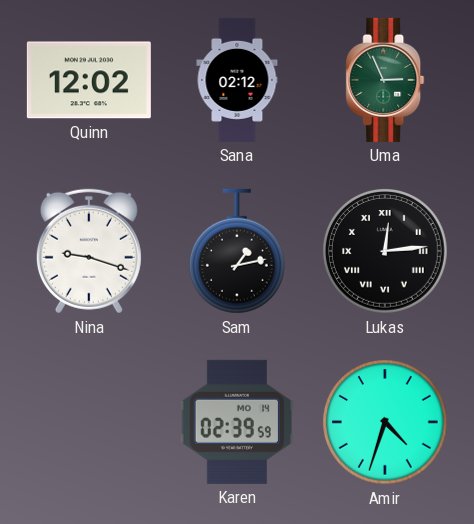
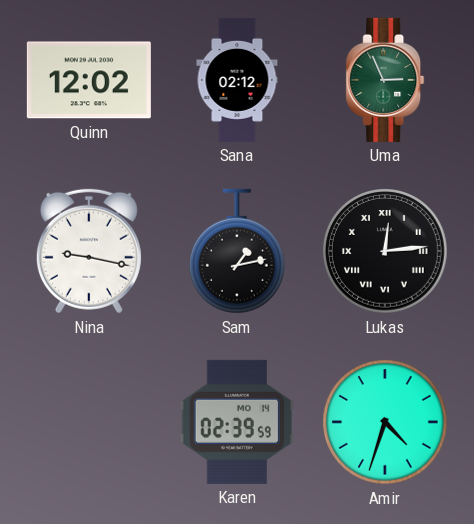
Nina: 9:18 -> 9:17
